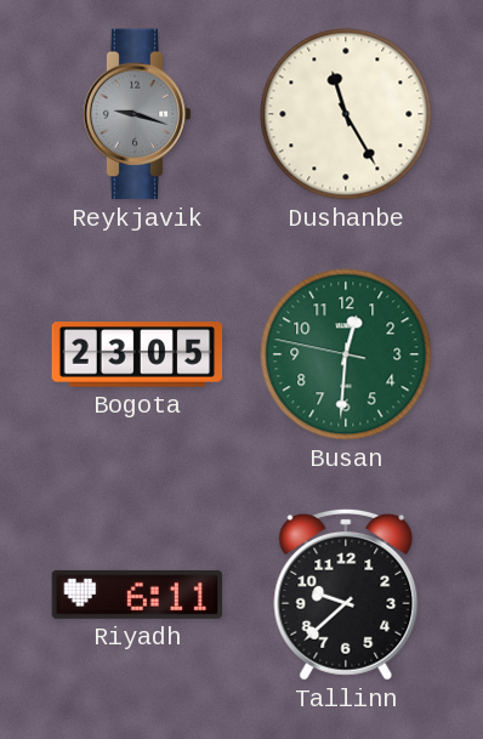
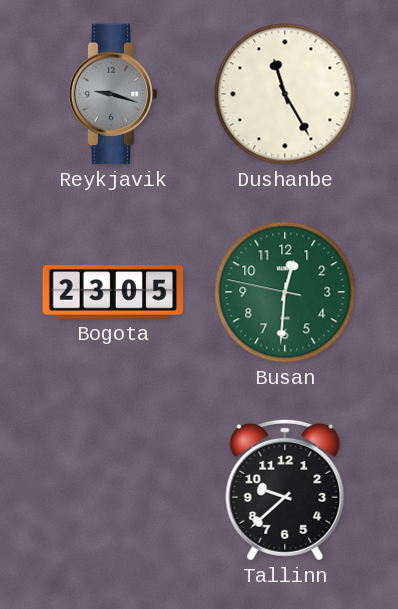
Riyadh: 6:11 -> none
